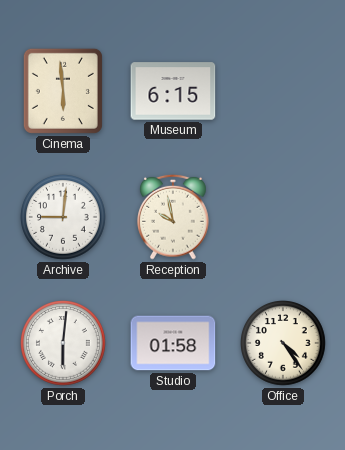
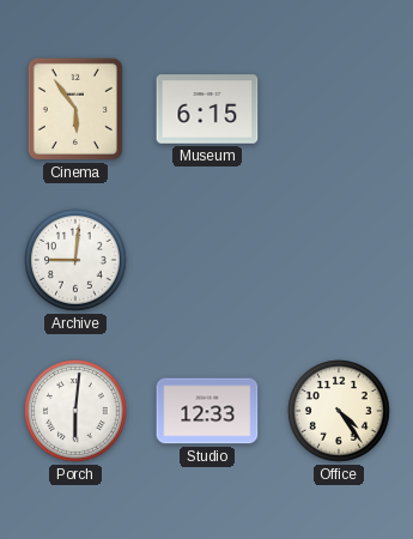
Cinema: 5:59 -> 5:54
Reception: 9:58 -> none
Studio: 01:58 -> 12:33
